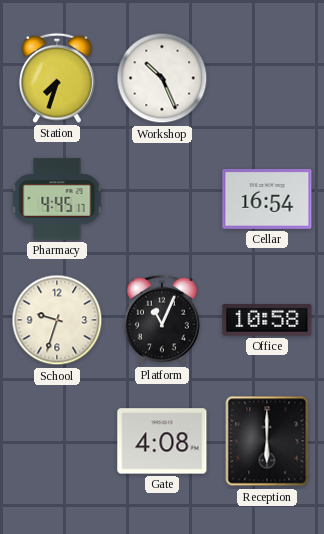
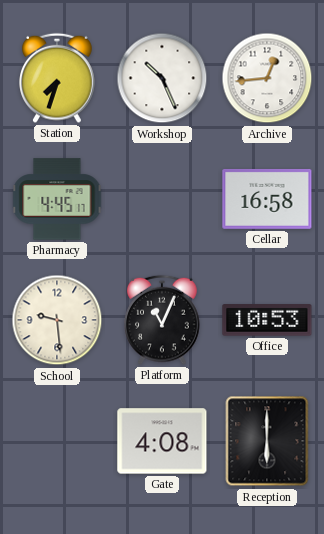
Archive: none -> 12:44
Cellar: 16:54 -> 16:58
School: 9:33 -> 9:29
Office: 10:58 -> 10:53
